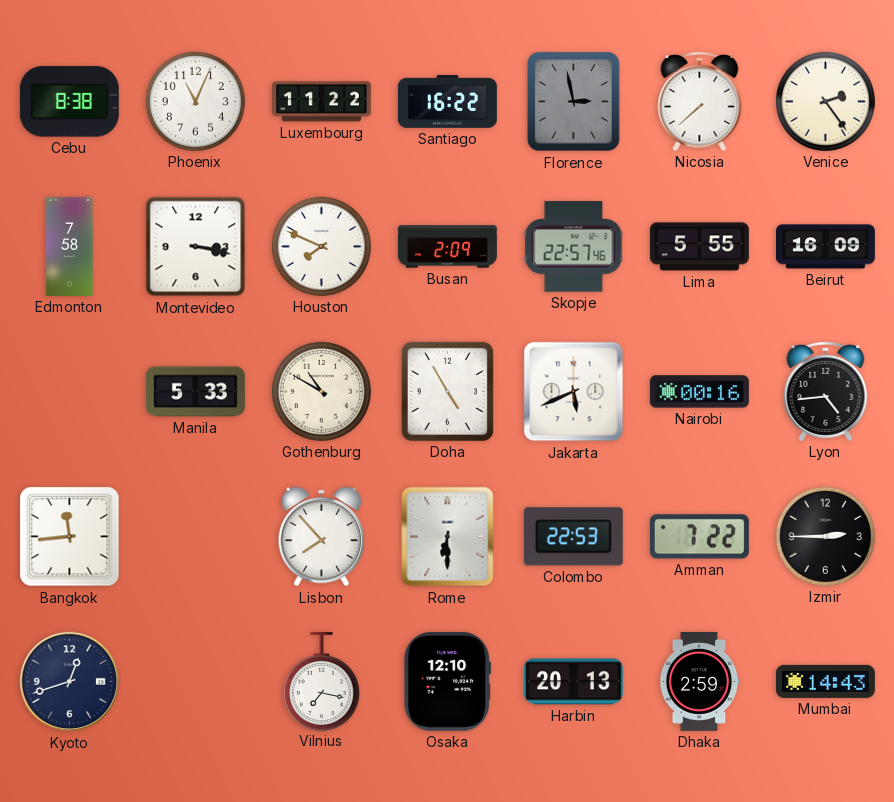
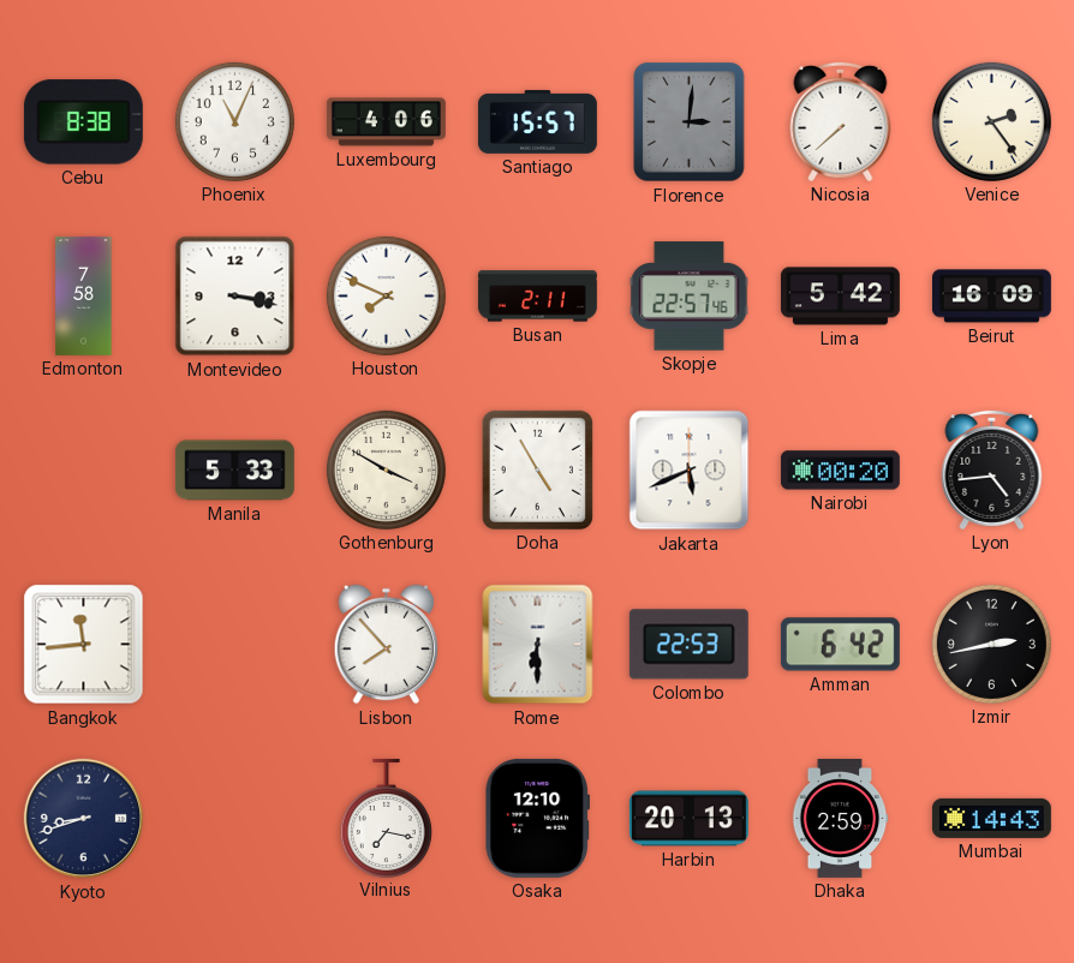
Luxembourg: 11:22 -> 4:06
Santiago: 16:22 -> 15:57
Florence: 2:58 -> 3:01
Busan: 2:09 -> 2:11
Lima: 5:55 -> 5:42
Gothenburg: 10:50 -> 3:50
Nairobi: 00:16 -> 00:20
Amman: 7:22 -> 6:42
Izmir: 2:45 -> 2:43
Kyoto: 12:42 -> 8:42
